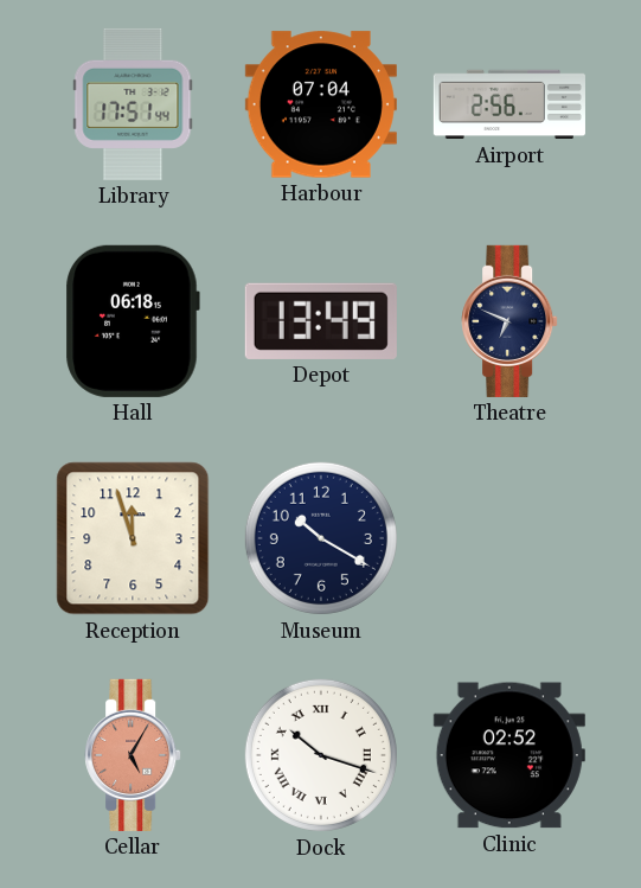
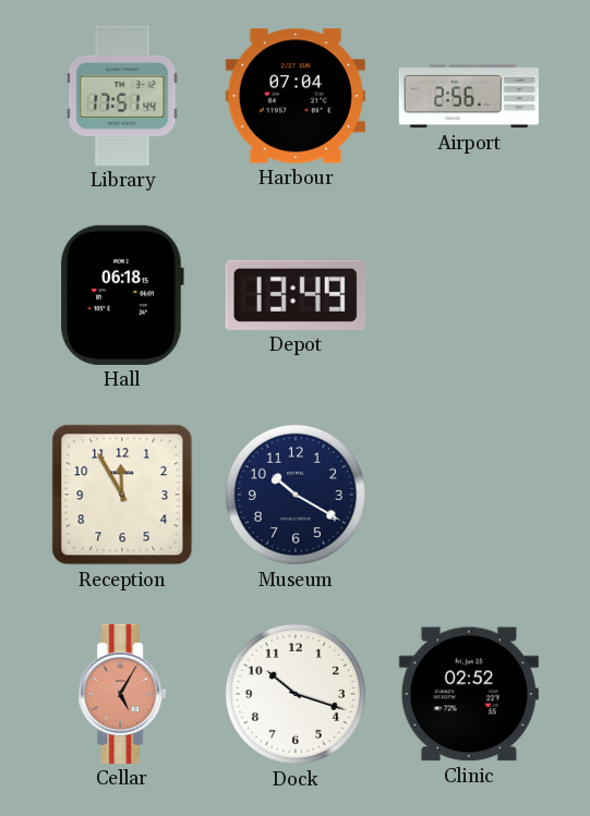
Theatre: 6:49 -> none
Reception: 11:57 -> 11:55
Dock numerals: Roman -> Arabic
